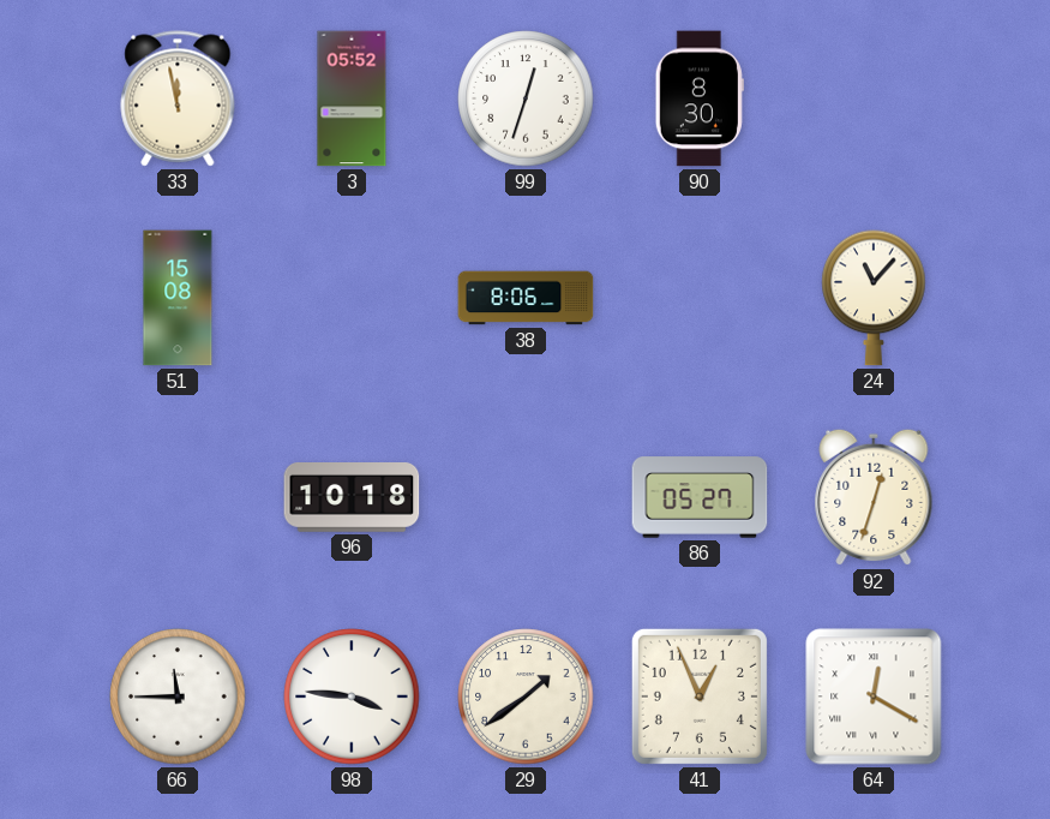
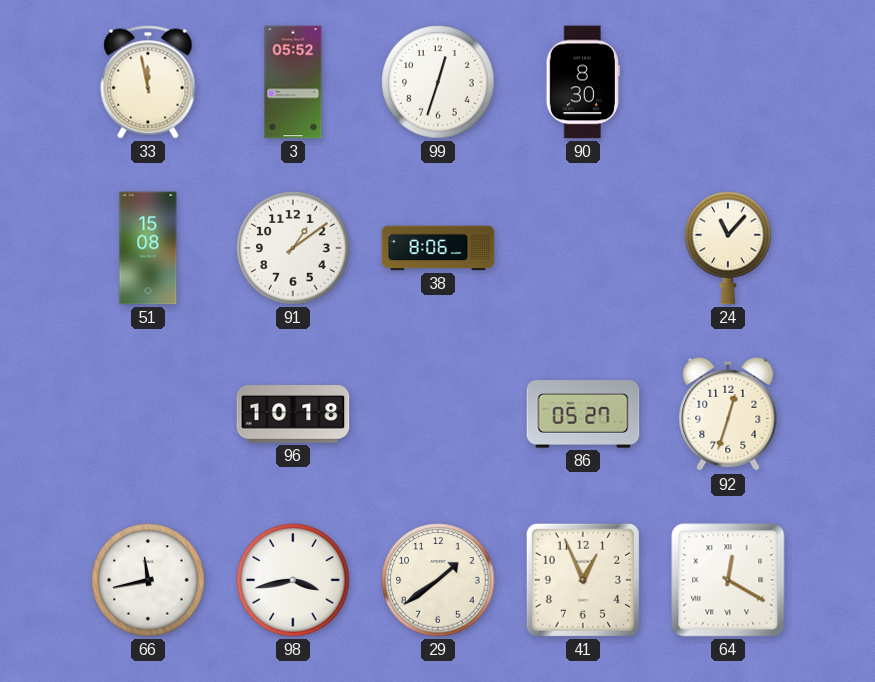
91: none -> 1:09
66: 11:45 -> 11:43
98: 3:46 -> 3:43
